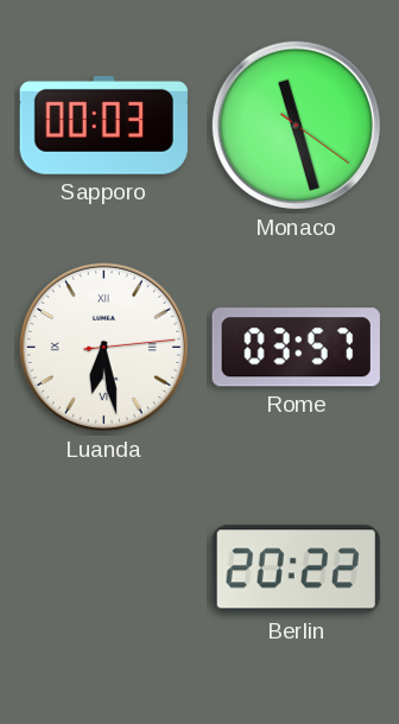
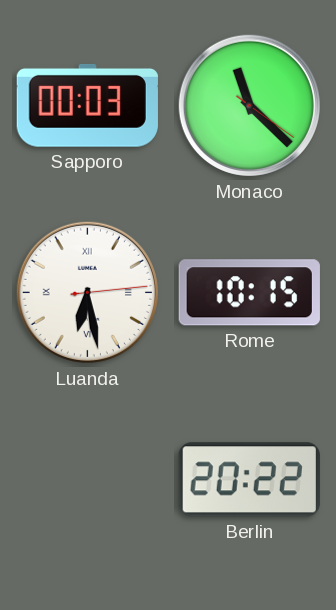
Monaco: 11:27 -> 11:22
Rome: 03:57 -> 10:15
